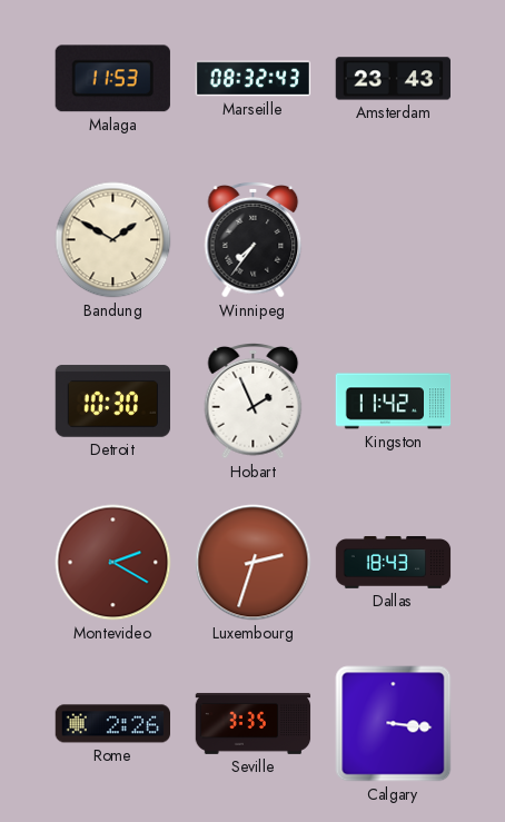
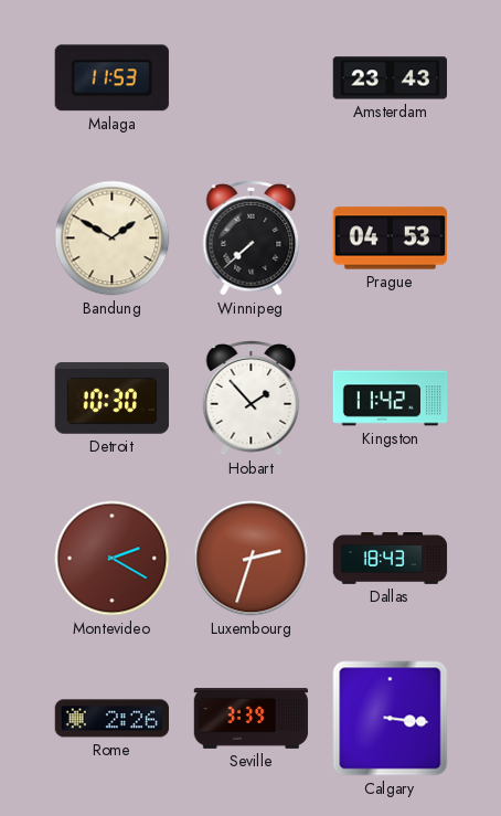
Marseille: 08:32 -> none
Winnipeg: 7:36 -> 7:38
Prague: none -> 04:53
Hobart: 1:56 -> 1:53
Seville: 3:35 -> 3:39
